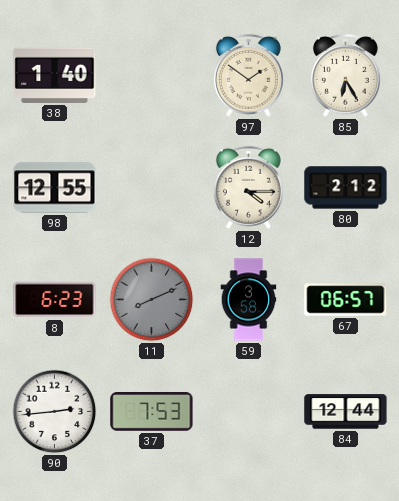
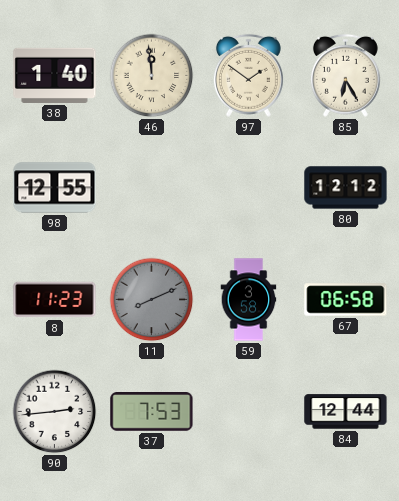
46: none -> 11:59
12: 4:15 -> none
80: 2:12 -> 12:12
8: 6:23 -> 11:23
67: 06:57 -> 06:58
